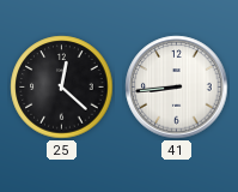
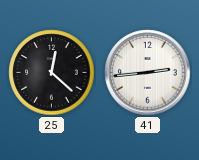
41: 8:44 -> 2:44
